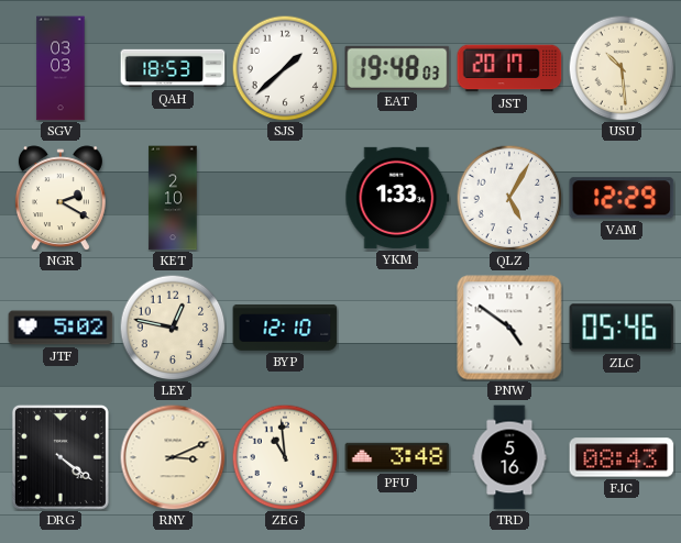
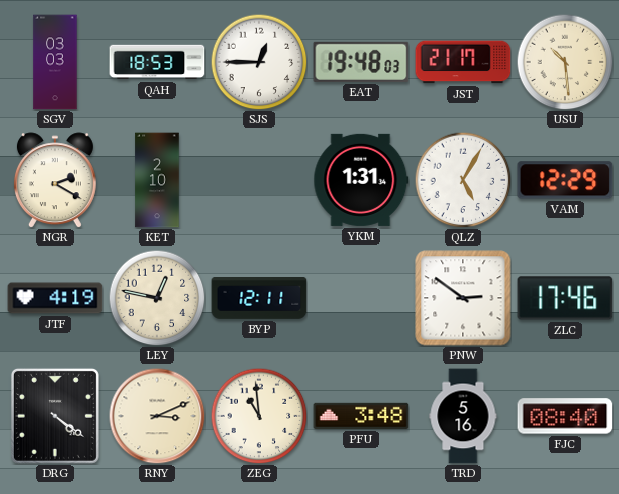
SJS: 1:38 -> 12:45
JST: 20:17 -> 21:17
YKM: 1:33 -> 1:31
JTF: 5:02 -> 4:19
BYP: 12:10 -> 12:11
PNW: 4:51 -> 2:51
ZLC: 05:46 -> 17:46
FJC: 08:43 -> 08:40
